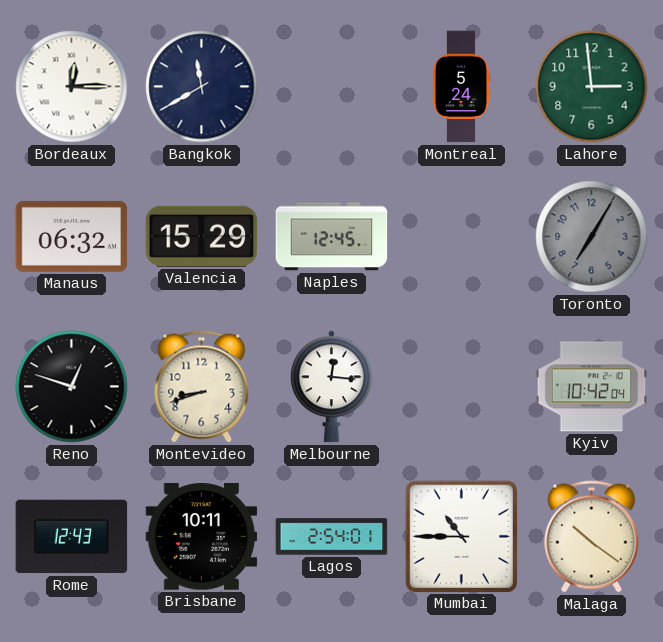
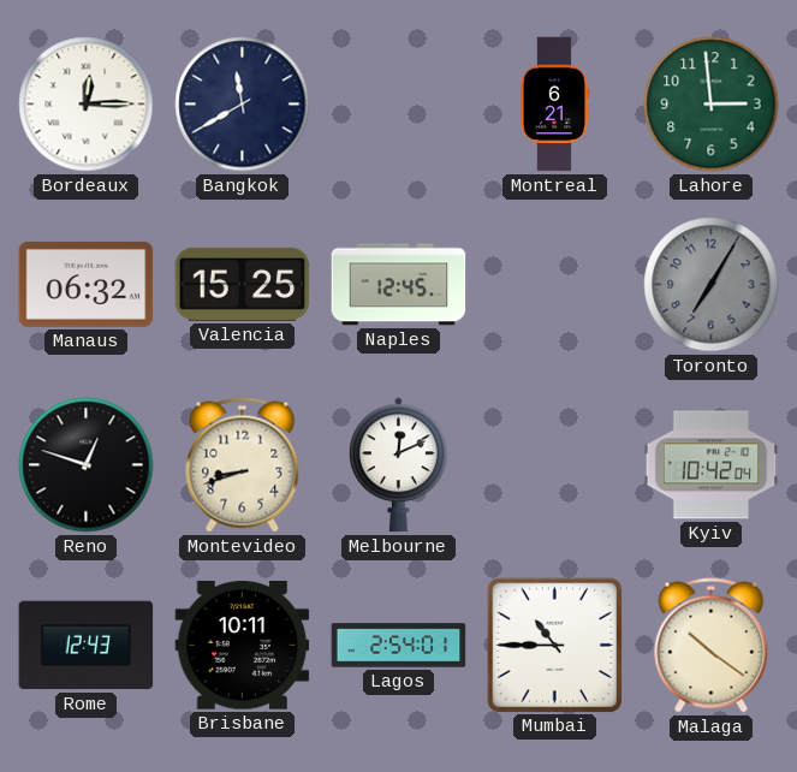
Montreal: 5:24 -> 6:21
Valencia: 15:29 -> 15:25
Melbourne: 12:16 -> 12:11
